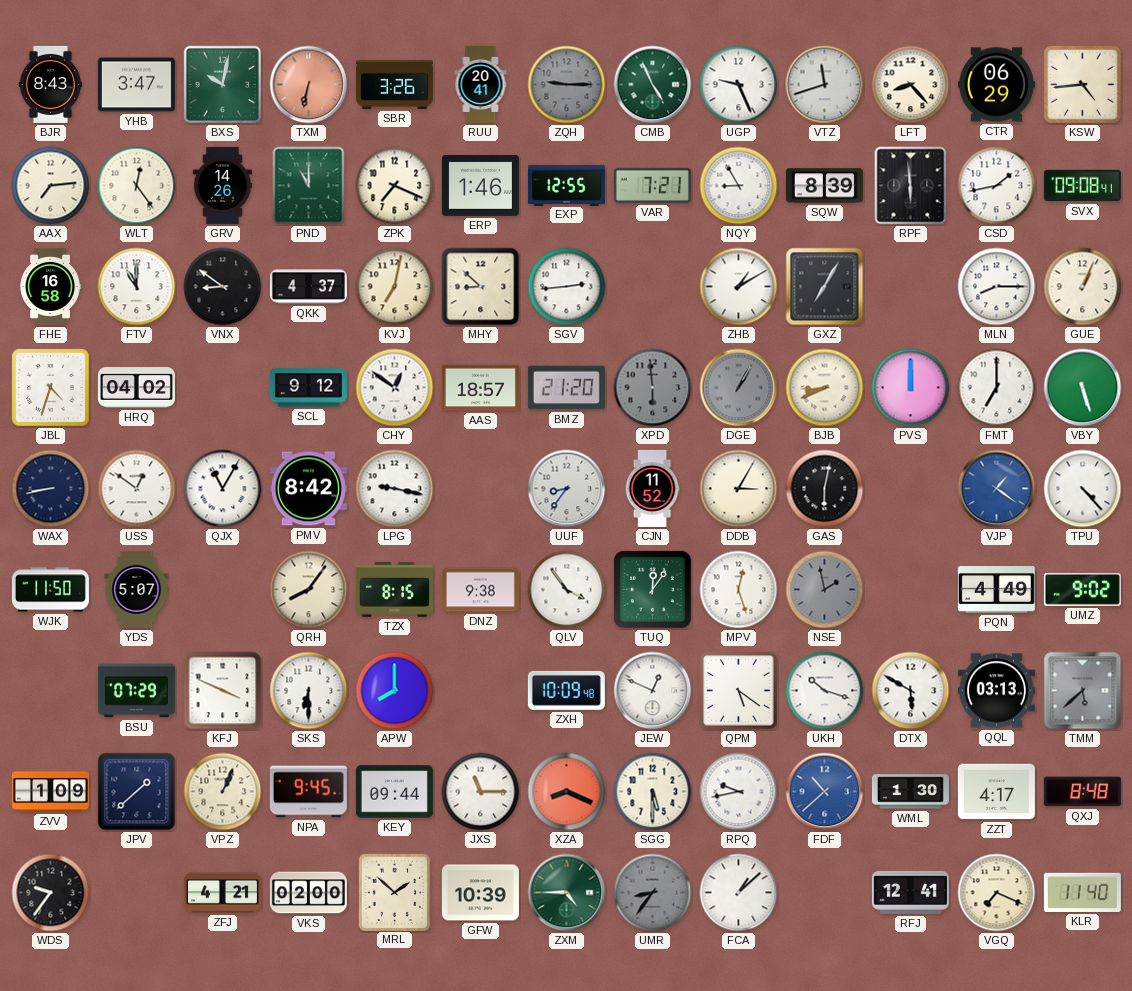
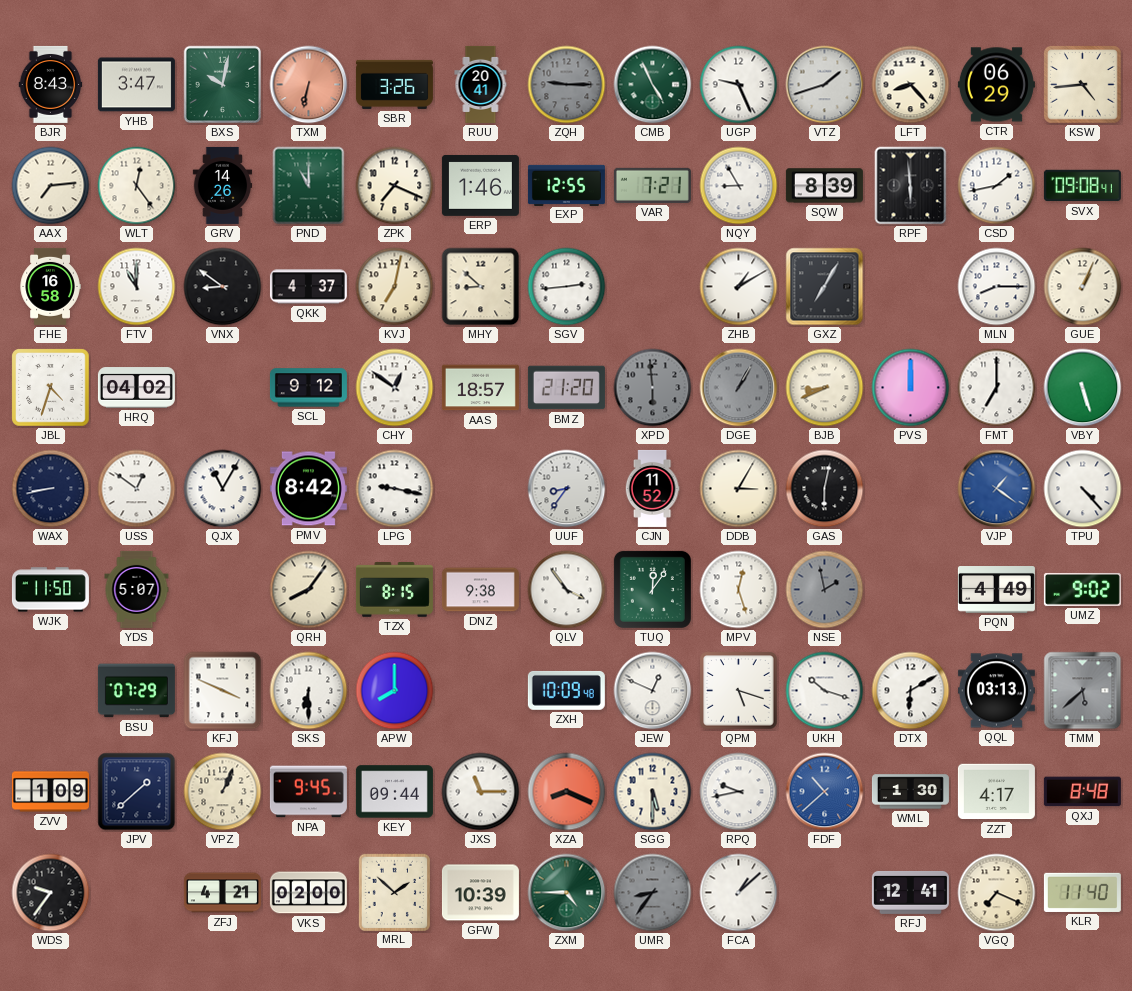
VTZ: 11:42 -> 1:42
QPM: 5:21 -> 5:18
DTX: 5:50 -> 6:10
